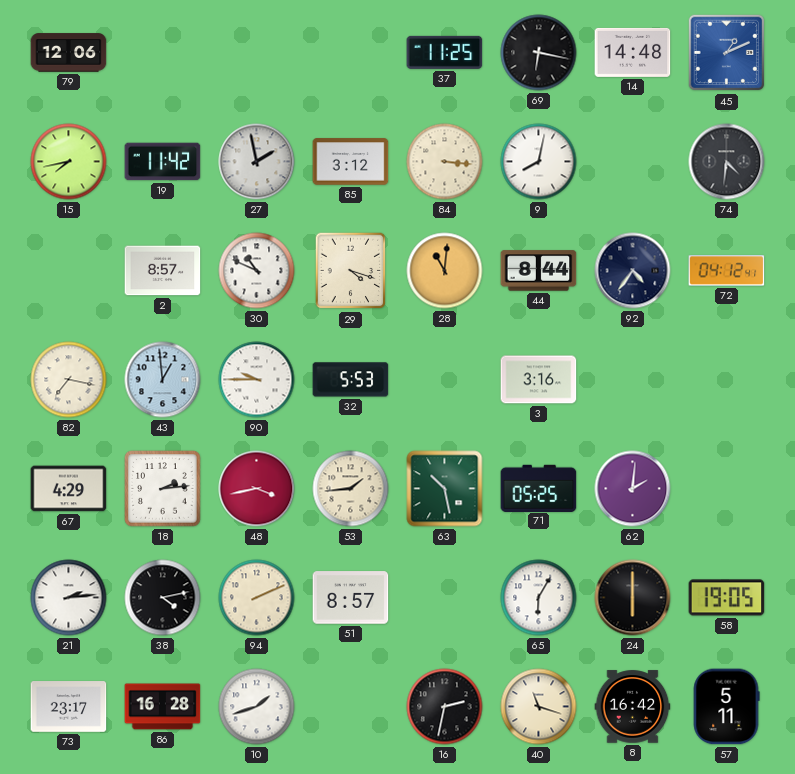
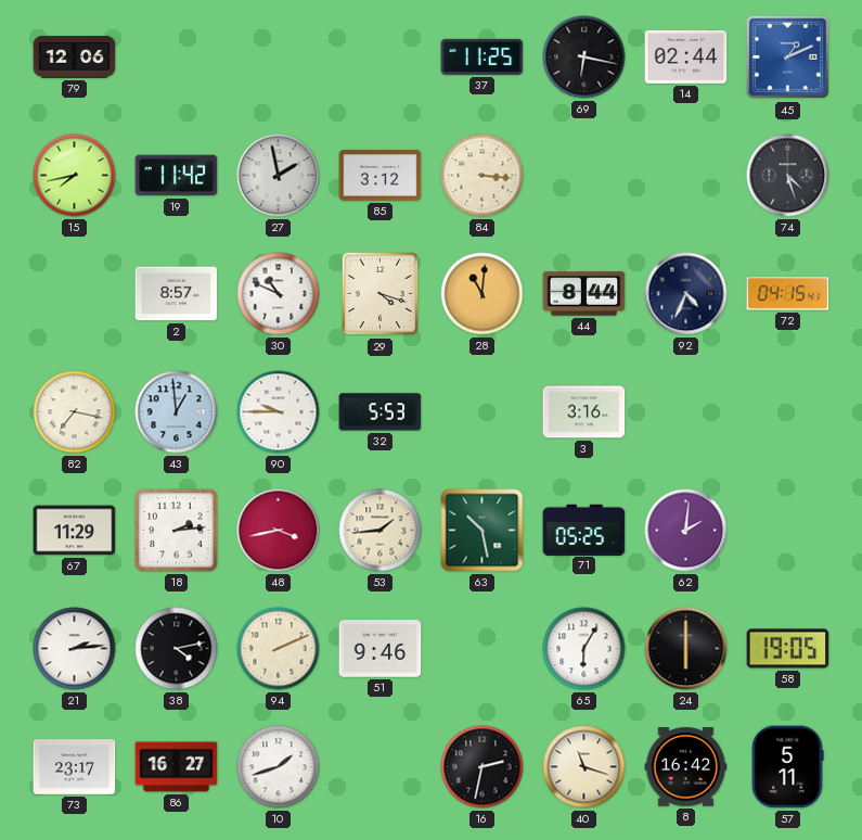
14: 14:48 -> 02:44
9: 8:02 -> none
74: 4:31 -> 4:27
92: 4:36 -> 4:34
72: 04:12 -> 04:15
67: 4:29 -> 11:29
51: 8:57 -> 9:46
86: 16:28 -> 16:27
